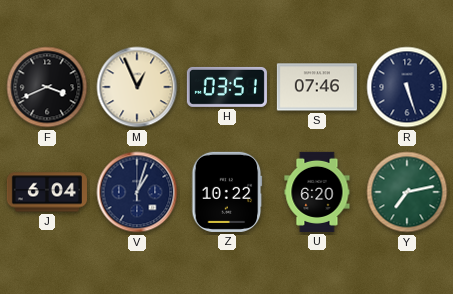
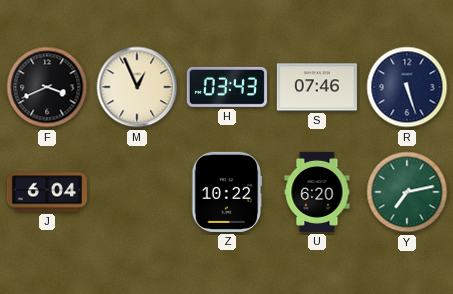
H: 03:51 -> 03:43
V: 1:03 -> none
